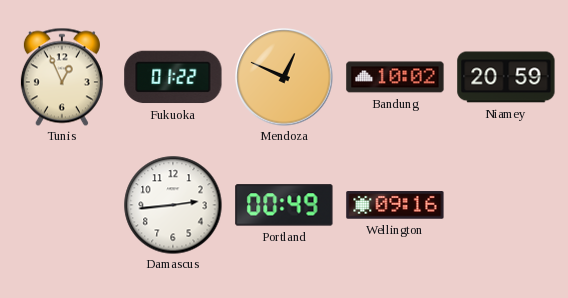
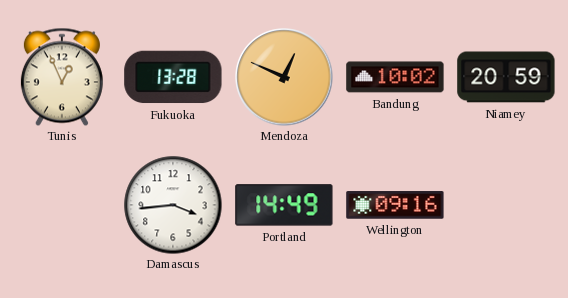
Fukuoka: 01:22 -> 13:28
Damascus: 2:44 -> 3:44
Portland: 00:49 -> 14:49
